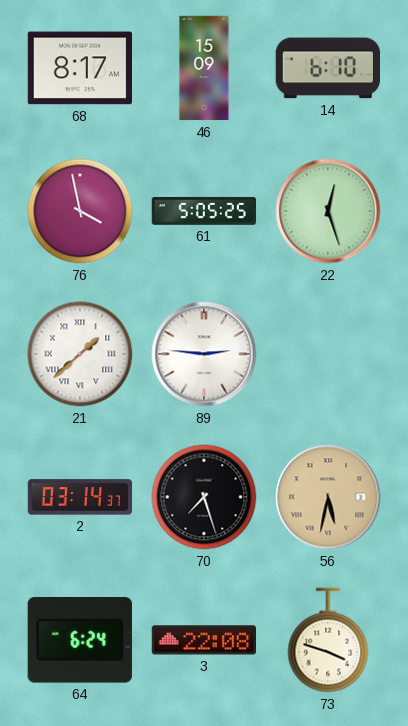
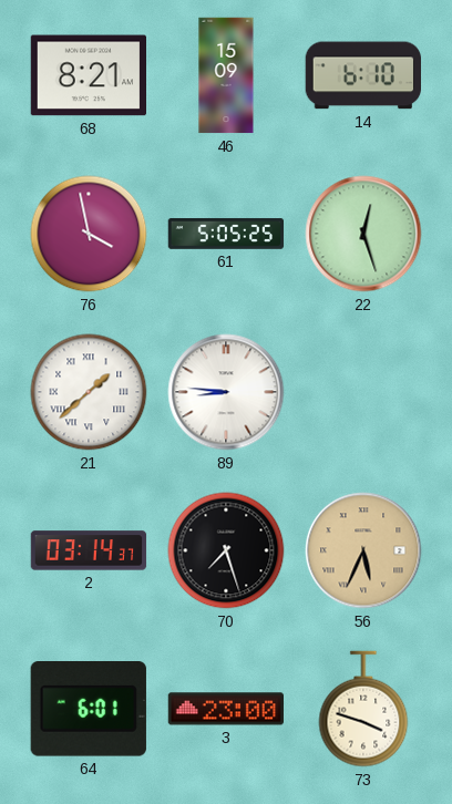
68: 8:17 -> 8:21
89: 2:46 -> 8:46
56: 5:32 -> 5:34
64: 6:24 -> 6:01
3: 22:08 -> 23:00
